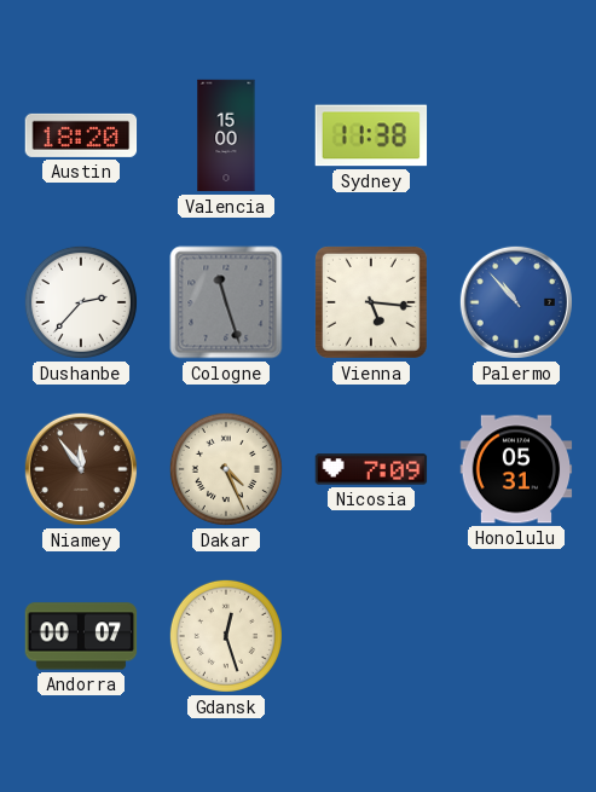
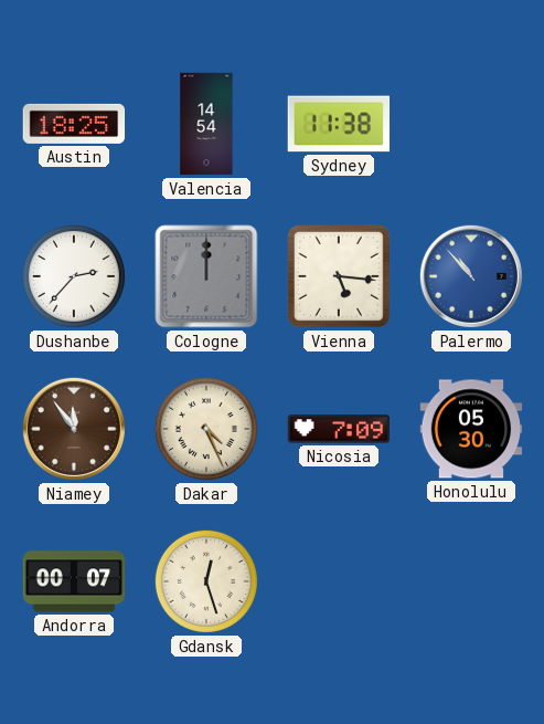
Austin: 18:20 -> 18:25
Valencia: 15:00 -> 14:54
Cologne: 11:27 -> 12:00
Honolulu: 05:31 -> 05:30
